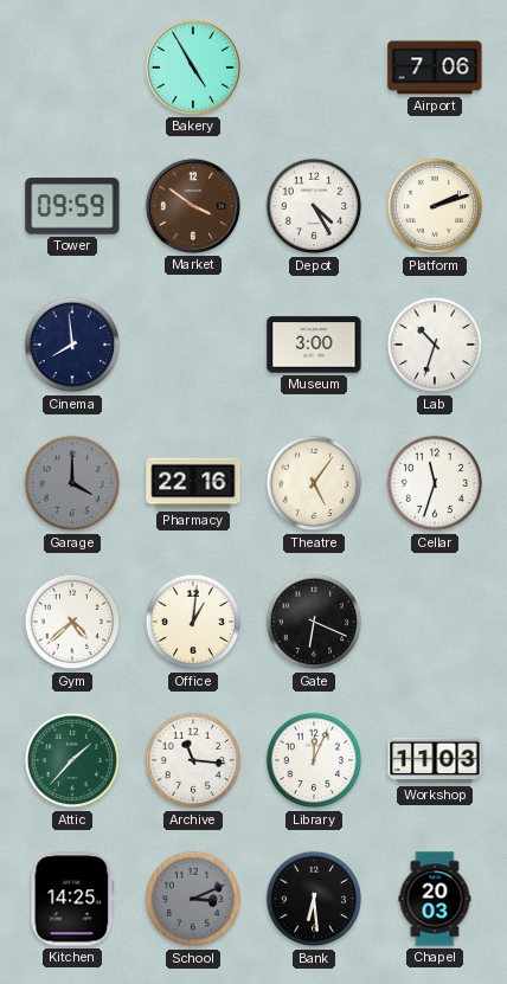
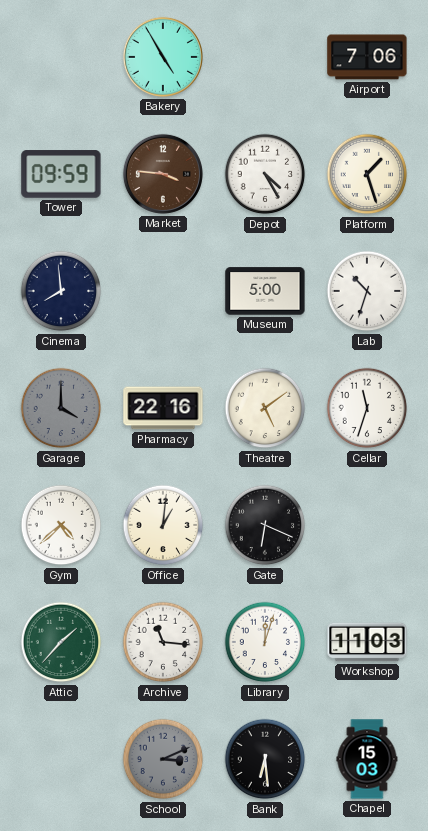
Market: 3:51 -> 3:46
Platform: 2:12 -> 1:27
Museum: 3:00 -> 5:00
Theatre: 5:06 -> 5:09
Library: 12:04 -> 12:03
Kitchen: 14:25 -> none
Chapel: 20:03 -> 15:03
